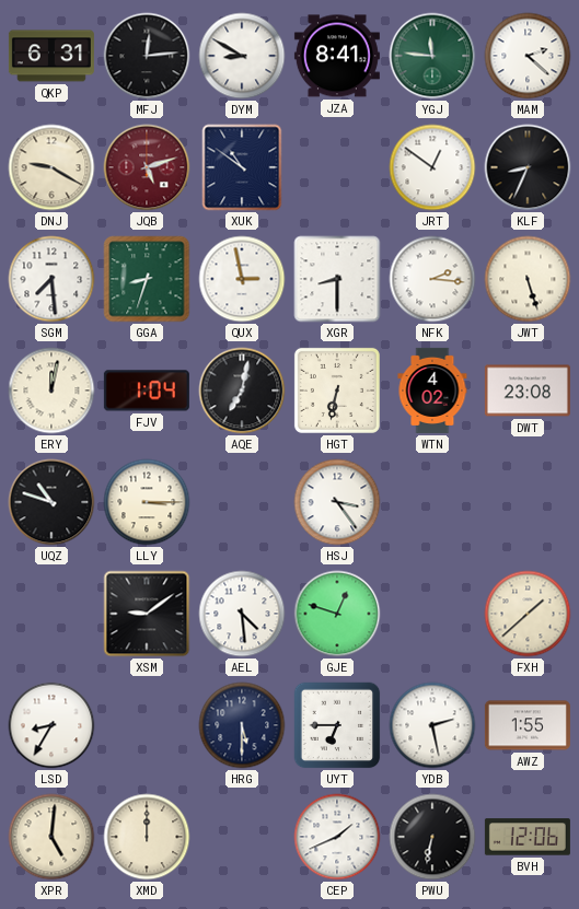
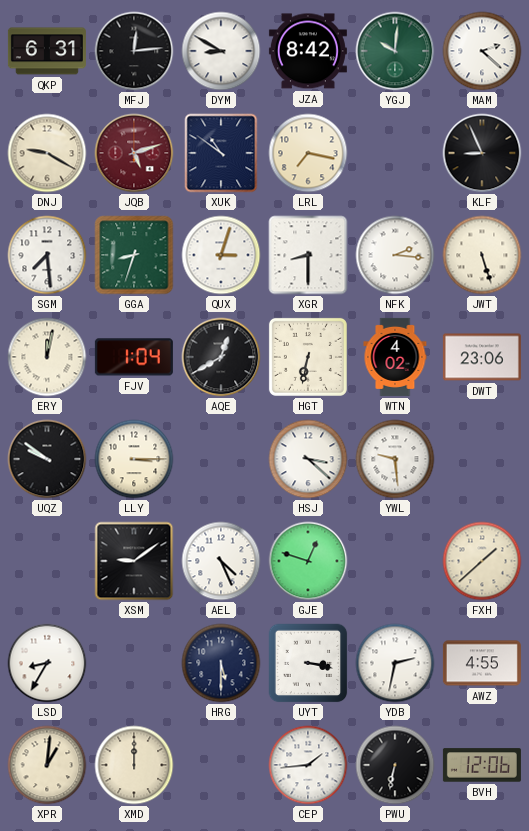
JZA: 8:41 -> 8:42
YGJ: 11:46 -> 10:01
LRL: none -> 7:17
JRT: 12:51 -> none
KLF: 8:34 -> 8:56
QUX: 2:58 -> 3:03
AQE: 7:02 -> 12:40
DWT: 23:08 -> 23:06
UQZ: 10:48 -> 9:51
HSJ: 3:24 -> 3:22
YWL: none -> 9:29
AEL: 4:29 -> 4:26
UYT: 6:45 -> 3:17
YDB: 2:28 -> 2:32
AWZ: 1:55 -> 4:55
XPR: 5:01 -> 1:01
CEP: 1:41 -> 1:44
